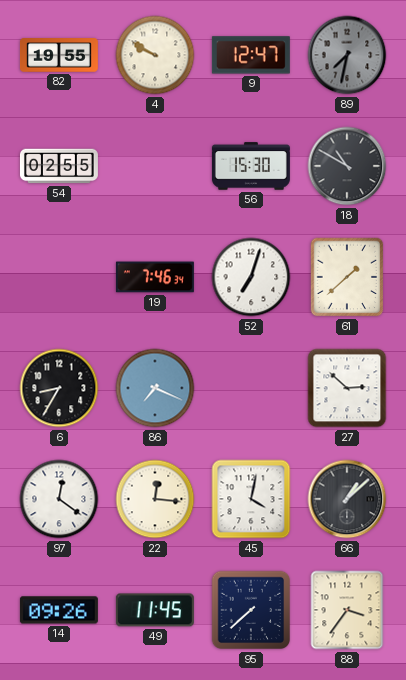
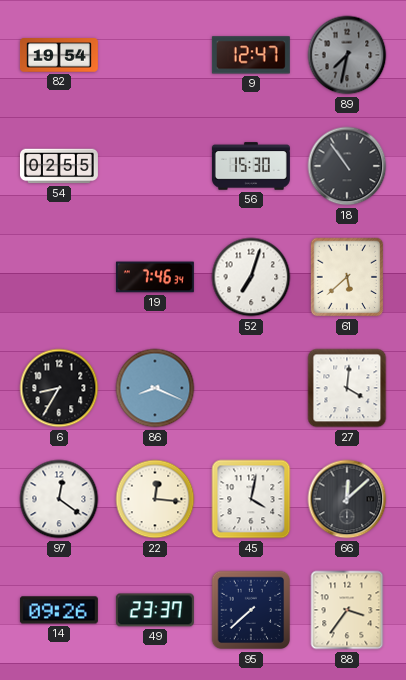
82: 19:55 -> 19:54
4: 9:50 -> none
18: 10:50 -> 10:54
61: 1:38 -> 5:38
86: 7:19 -> 8:19
27: 2:52 -> 4:01
66: 1:08 -> 12:08
49: 11:45 -> 23:37
